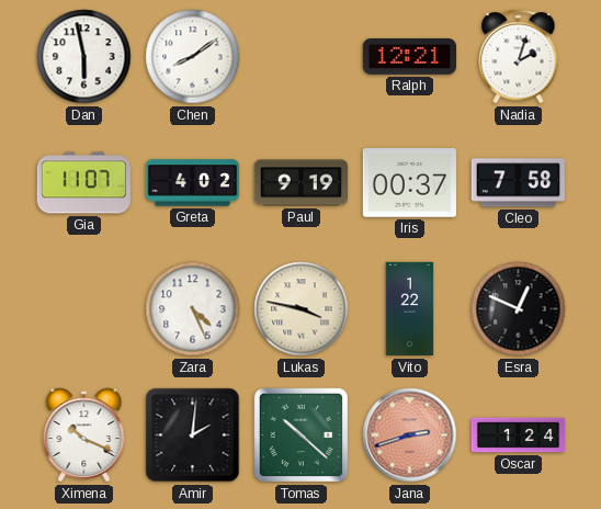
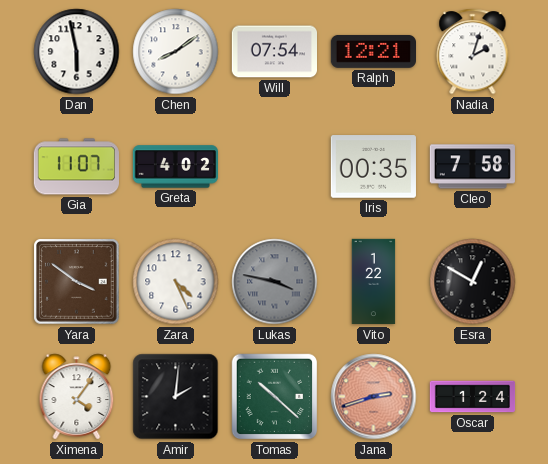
Will: none -> 07:54
Paul: 9:19 -> none
Iris: 00:37 -> 00:35
Yara: none -> 3:51
Lukas dial: cream -> grey
Esra: 12:49 -> 12:50
Ximena: 10:19 -> 4:06
